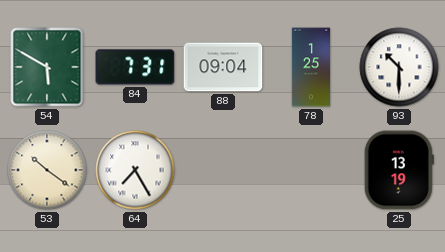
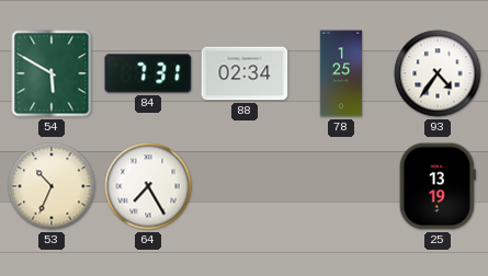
88: 09:04 -> 02:34
93: 10:30 -> 4:36
53: 10:21 -> 10:34
